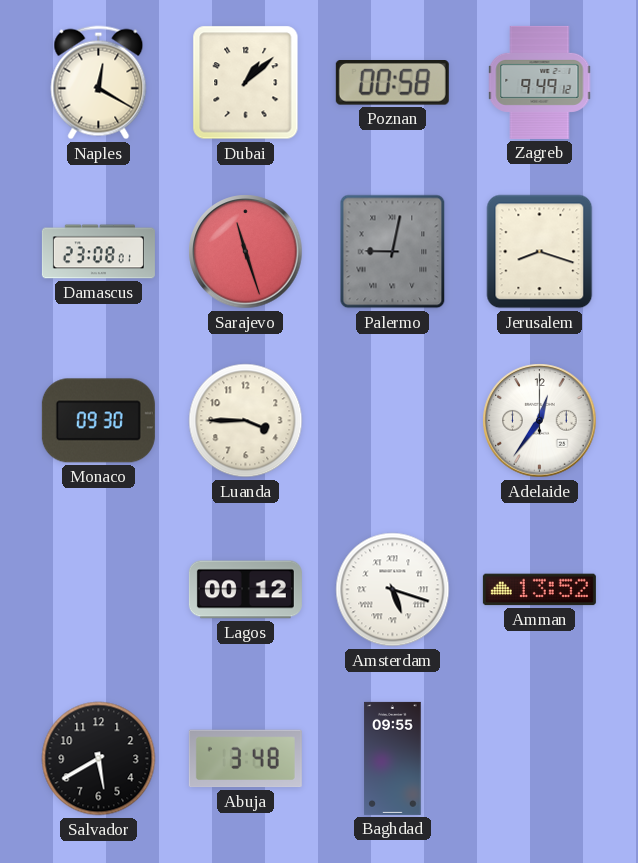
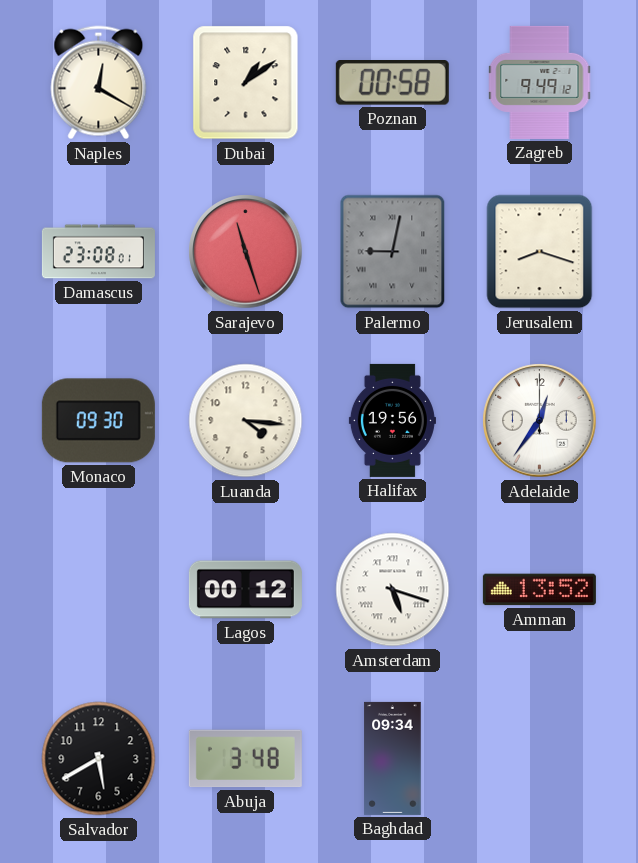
Dubai: 1:08 -> 1:09
Luanda: 3:45 -> 4:16
Halifax: none -> 19:56
Baghdad: 09:55 -> 09:34
